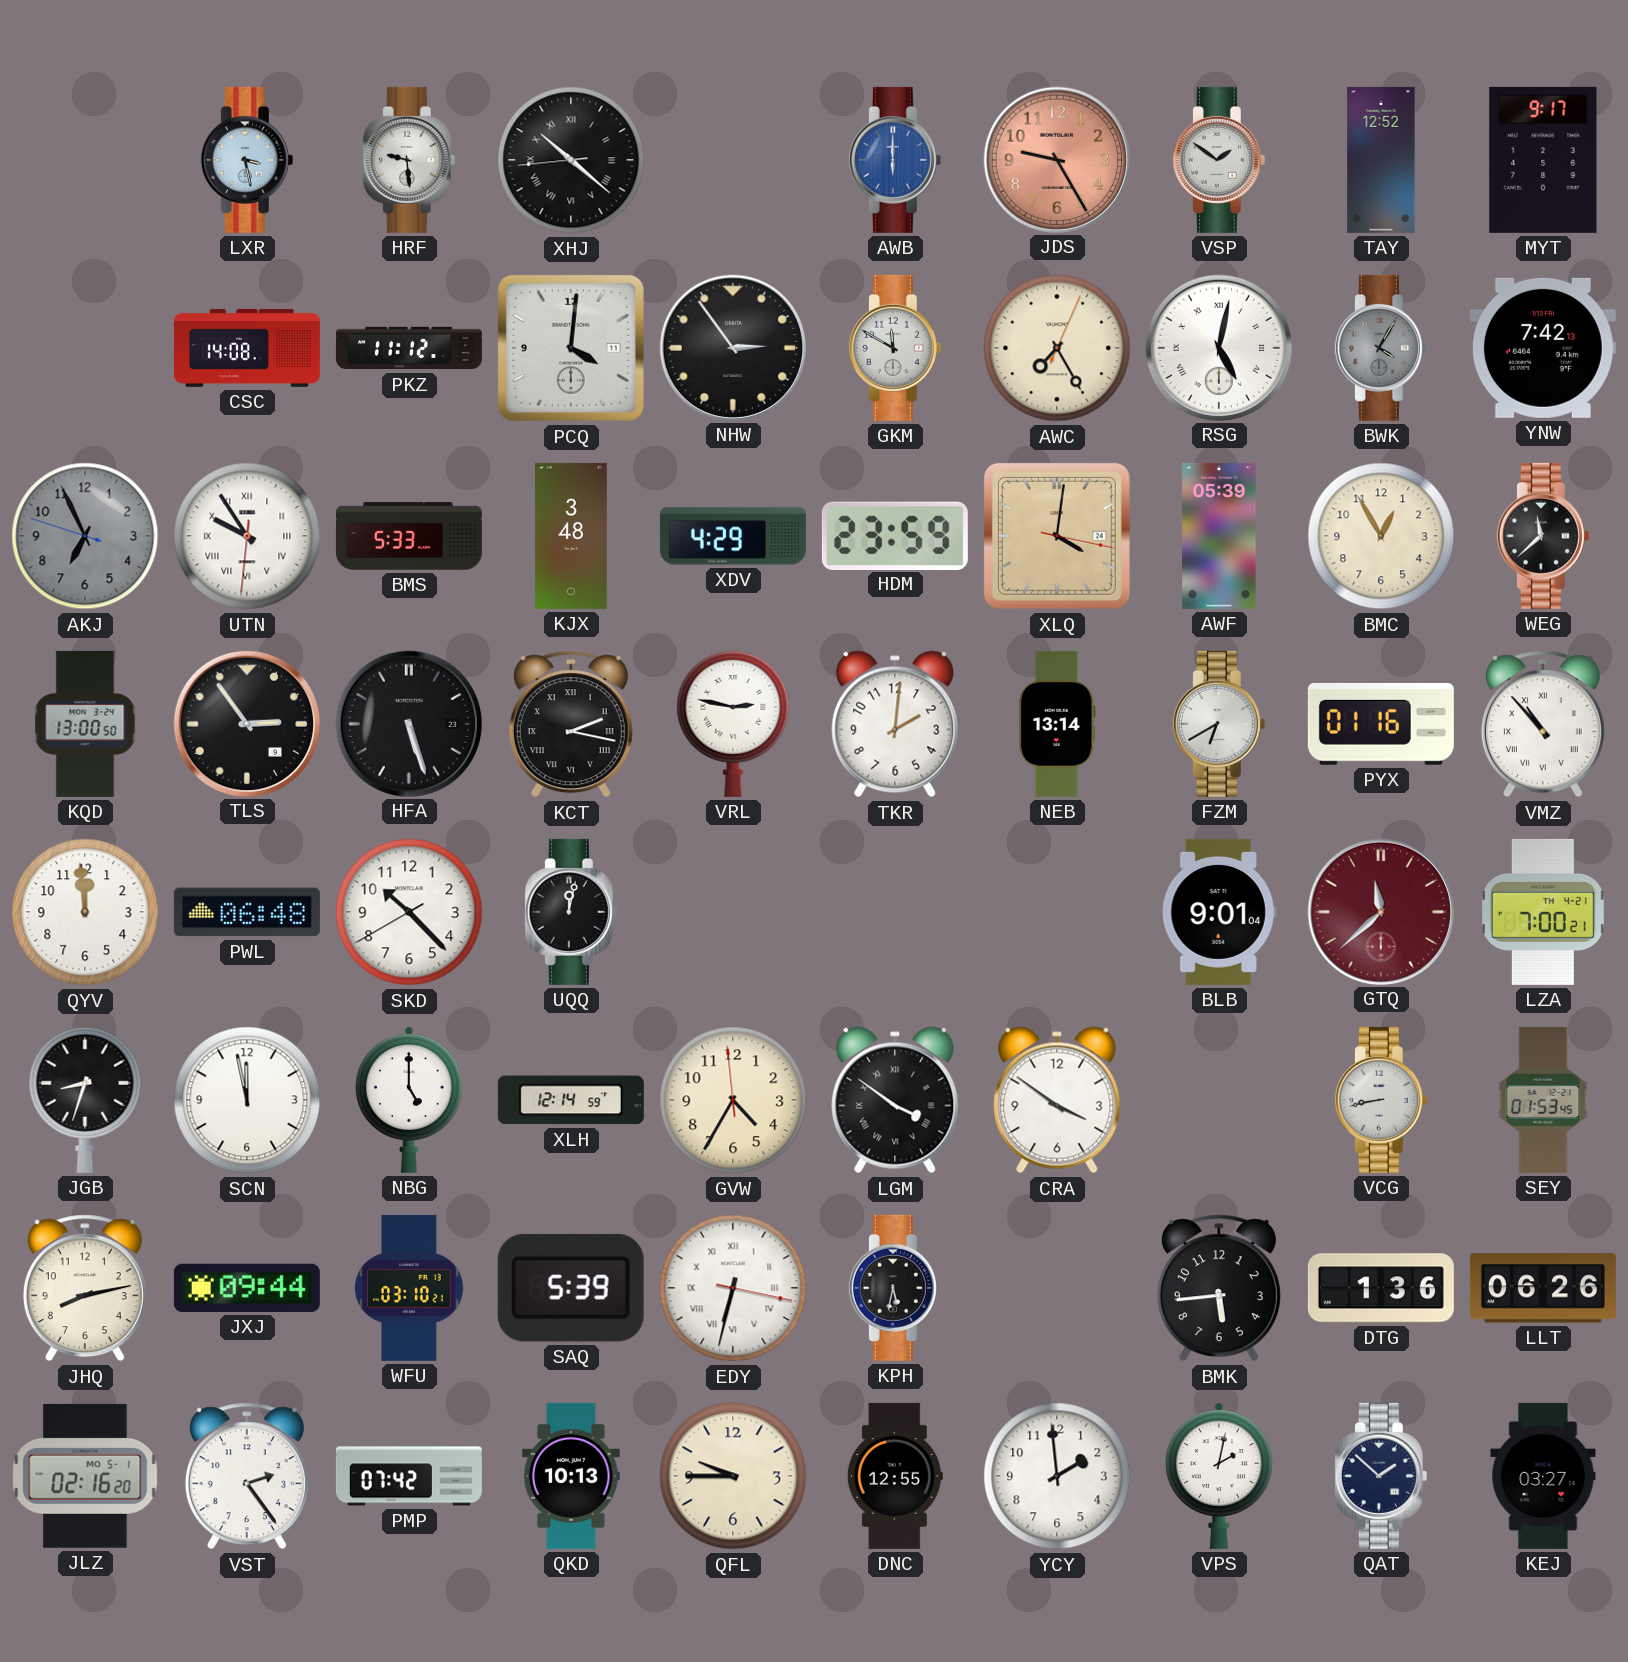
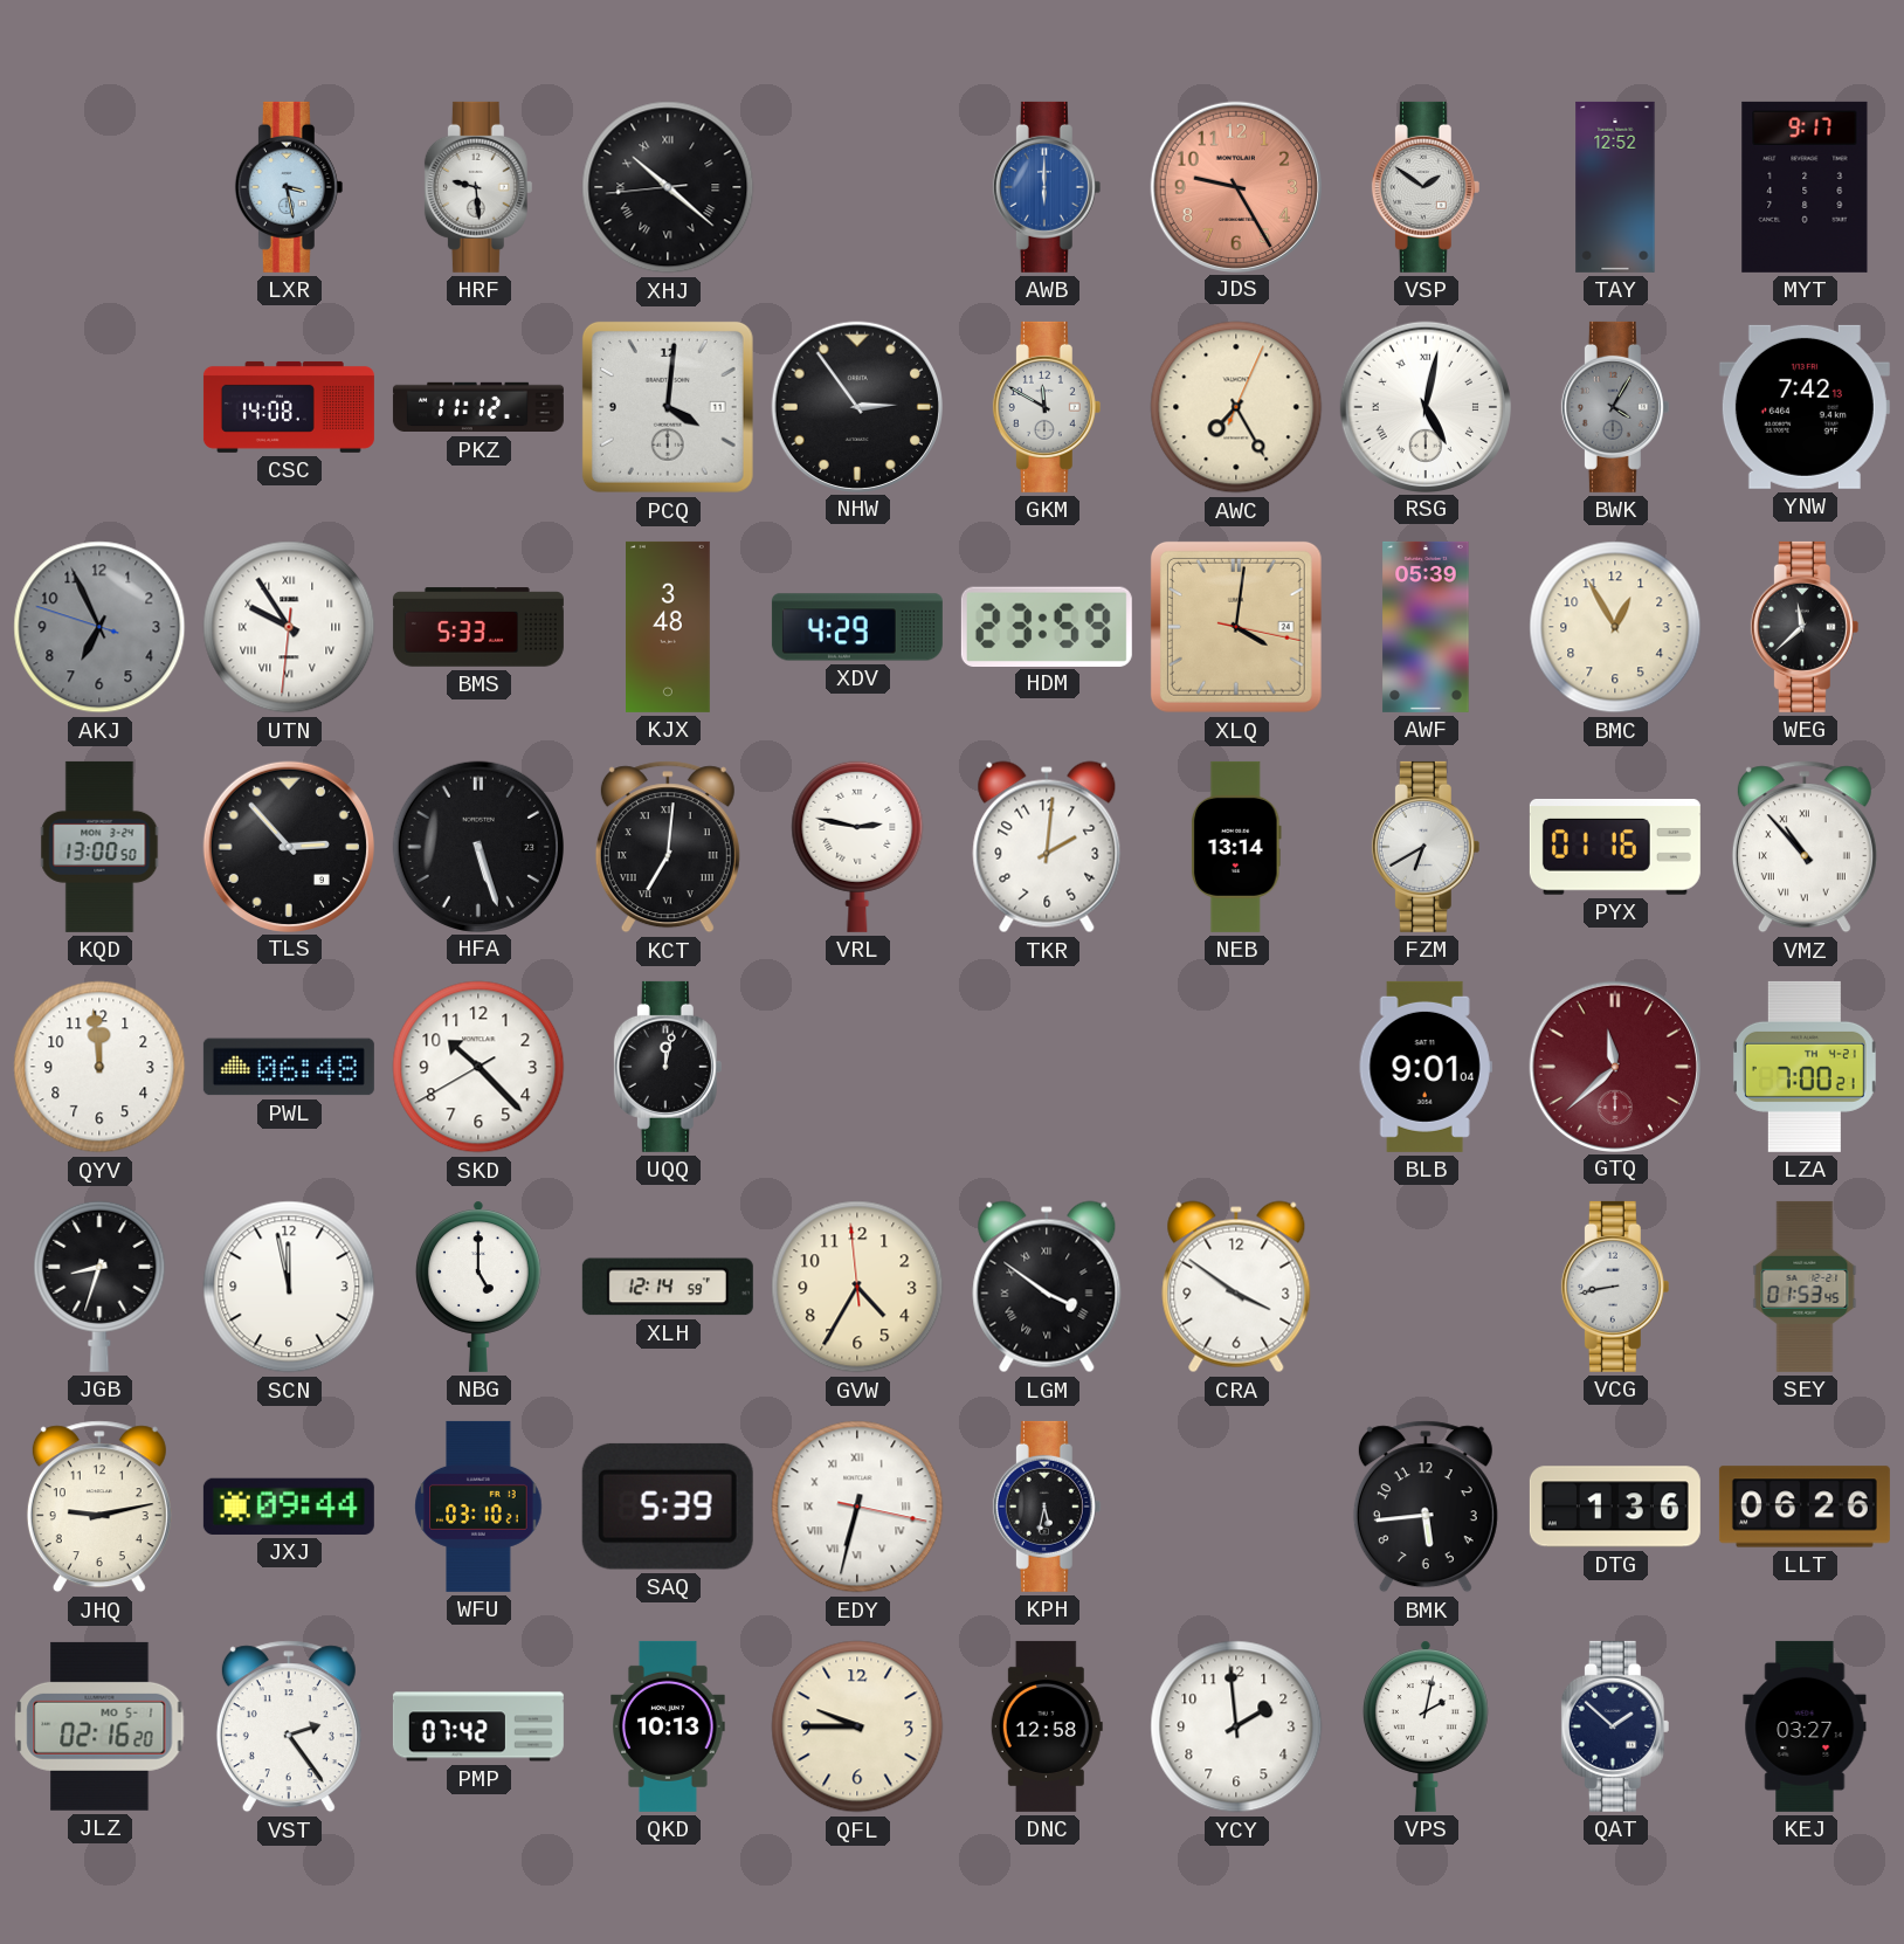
TLS: 2:54 -> 2:53
KCT: 2:17 -> 7:01
JHQ: 8:13 -> 9:13
DNC: 12:55 -> 12:58
